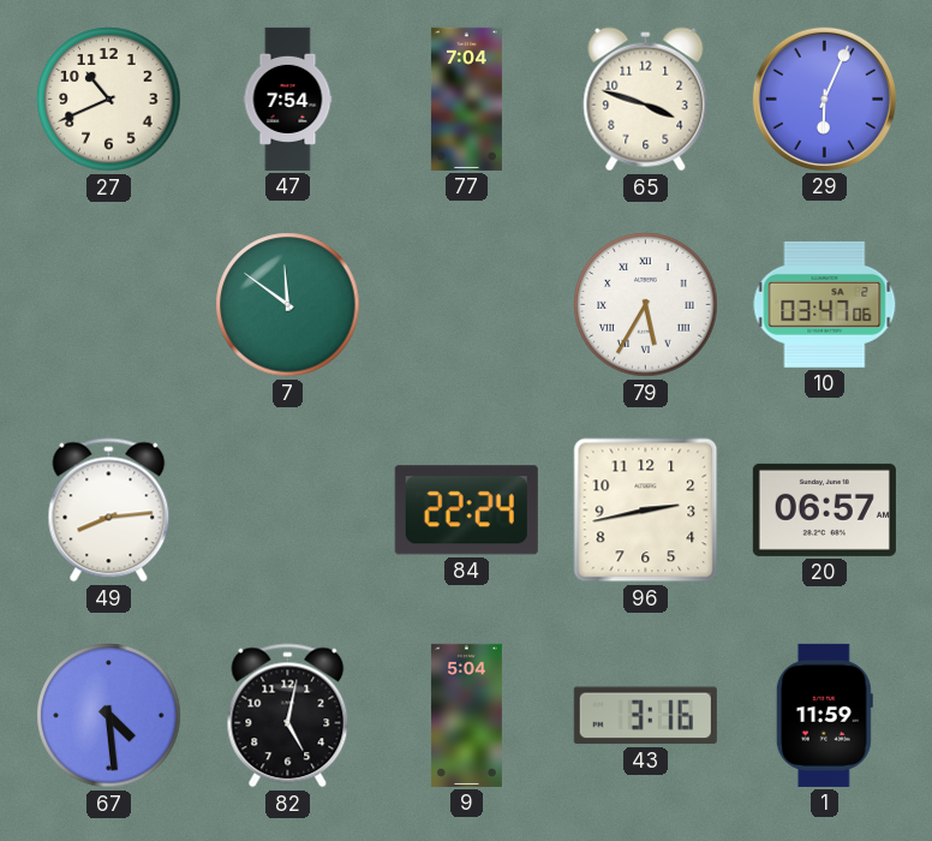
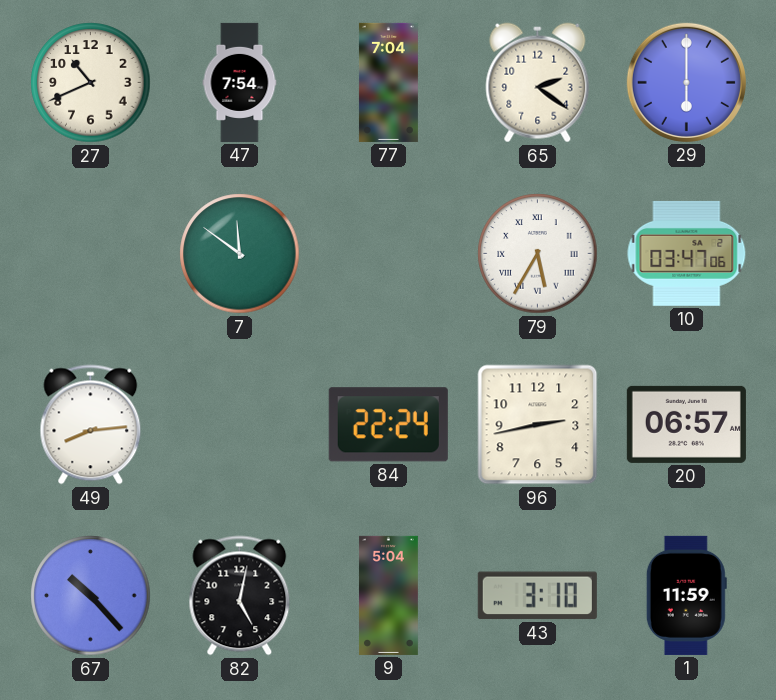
65: 3:48 -> 2:21
29: 6:04 -> 6:00
67: 4:29 -> 10:23
43: 3:16 -> 3:10
